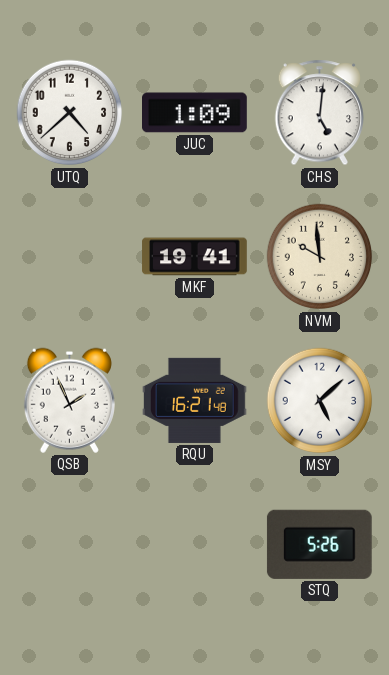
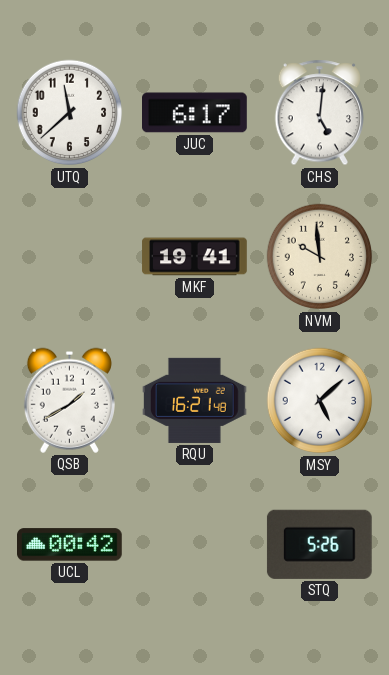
UTQ: 4:38 -> 11:38
JUC: 1:09 -> 6:17
QSB: 1:56 -> 1:40
UCL: none -> 00:42
